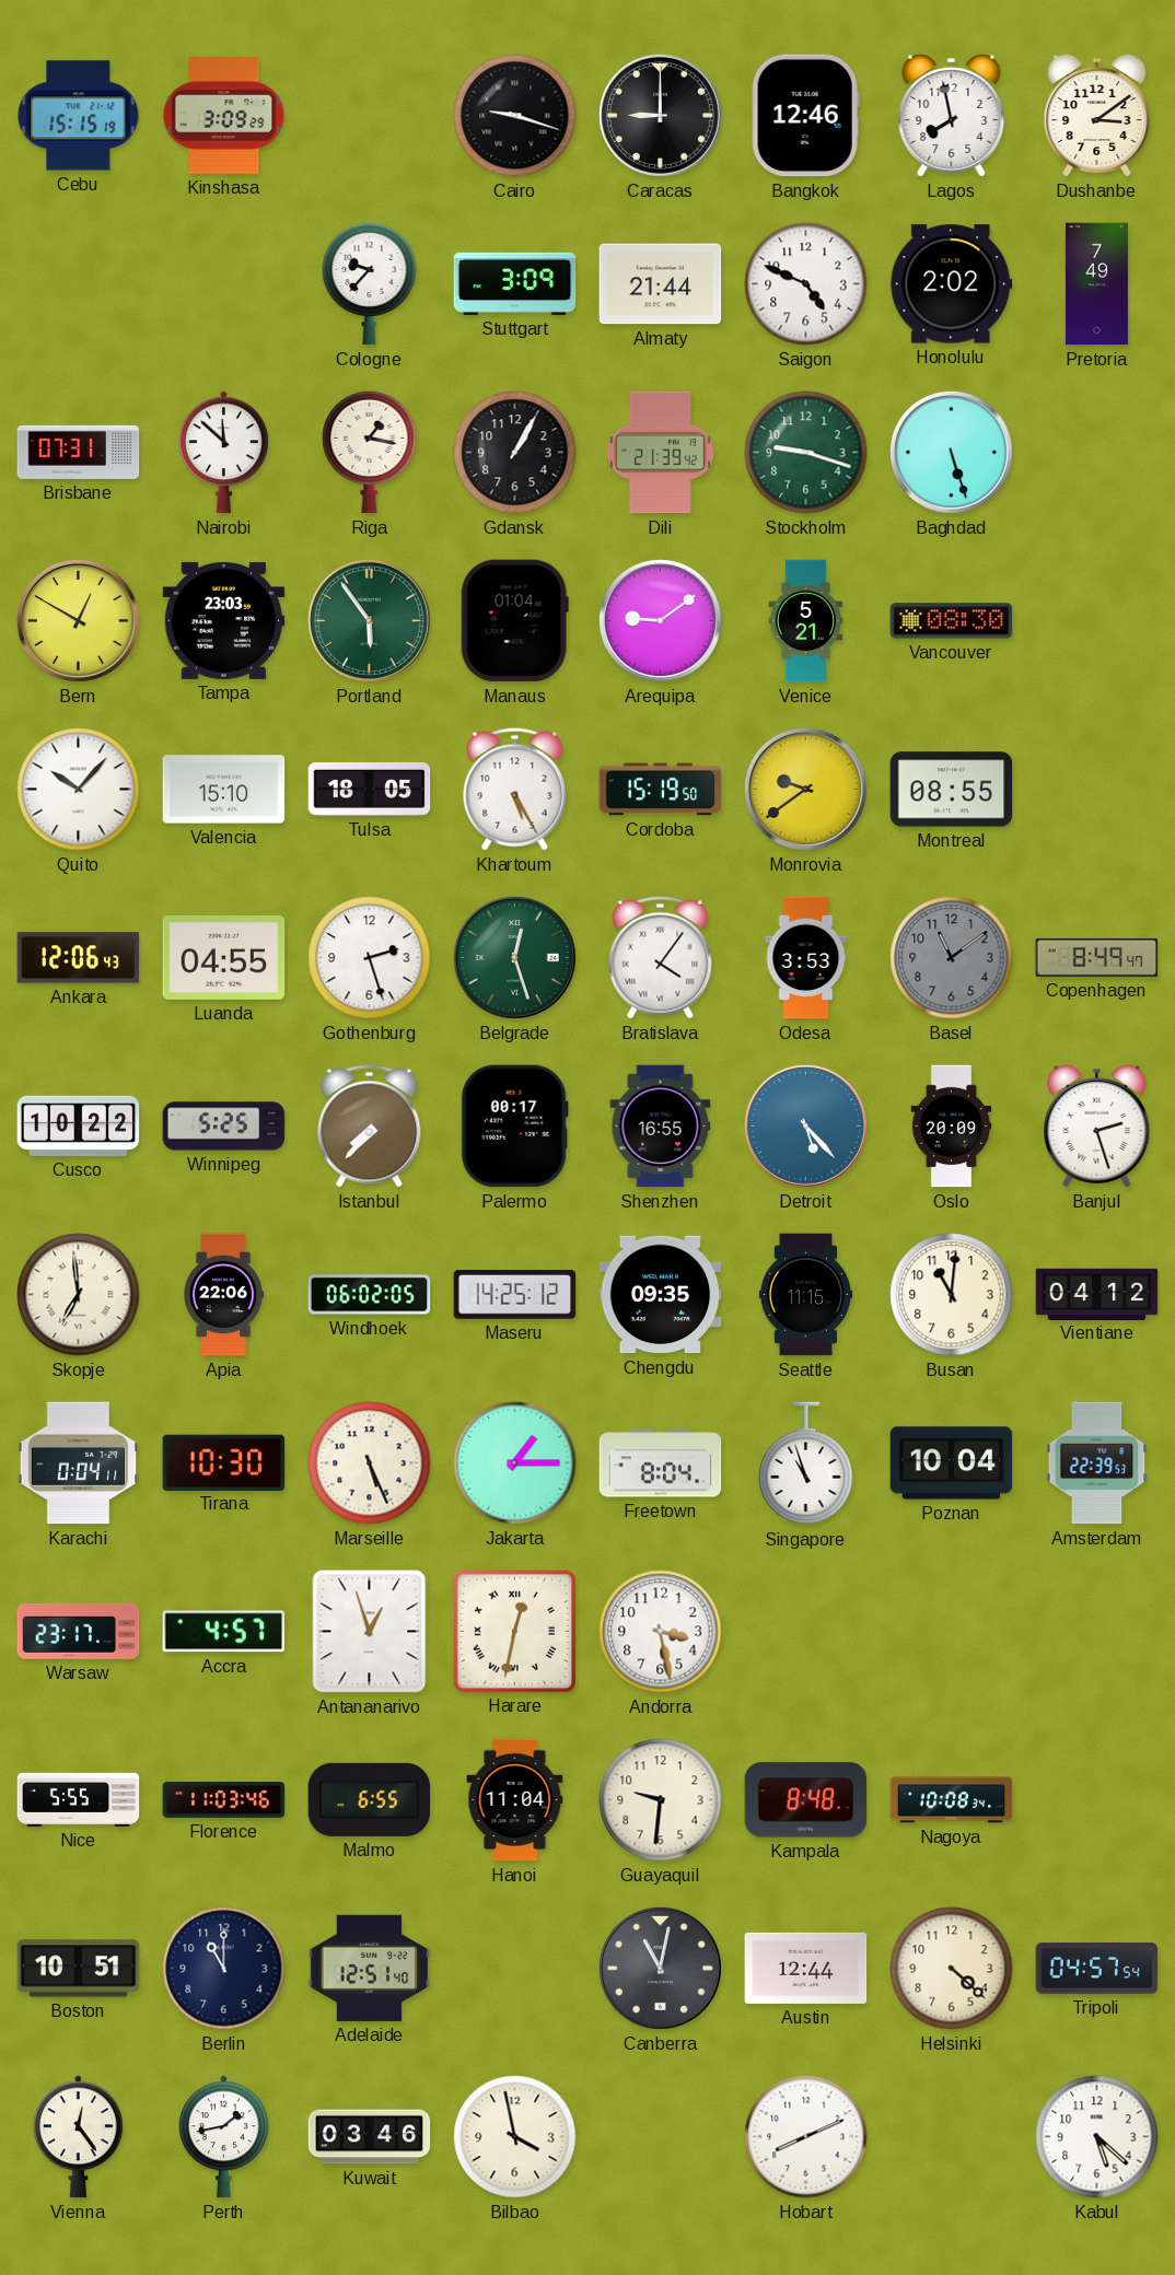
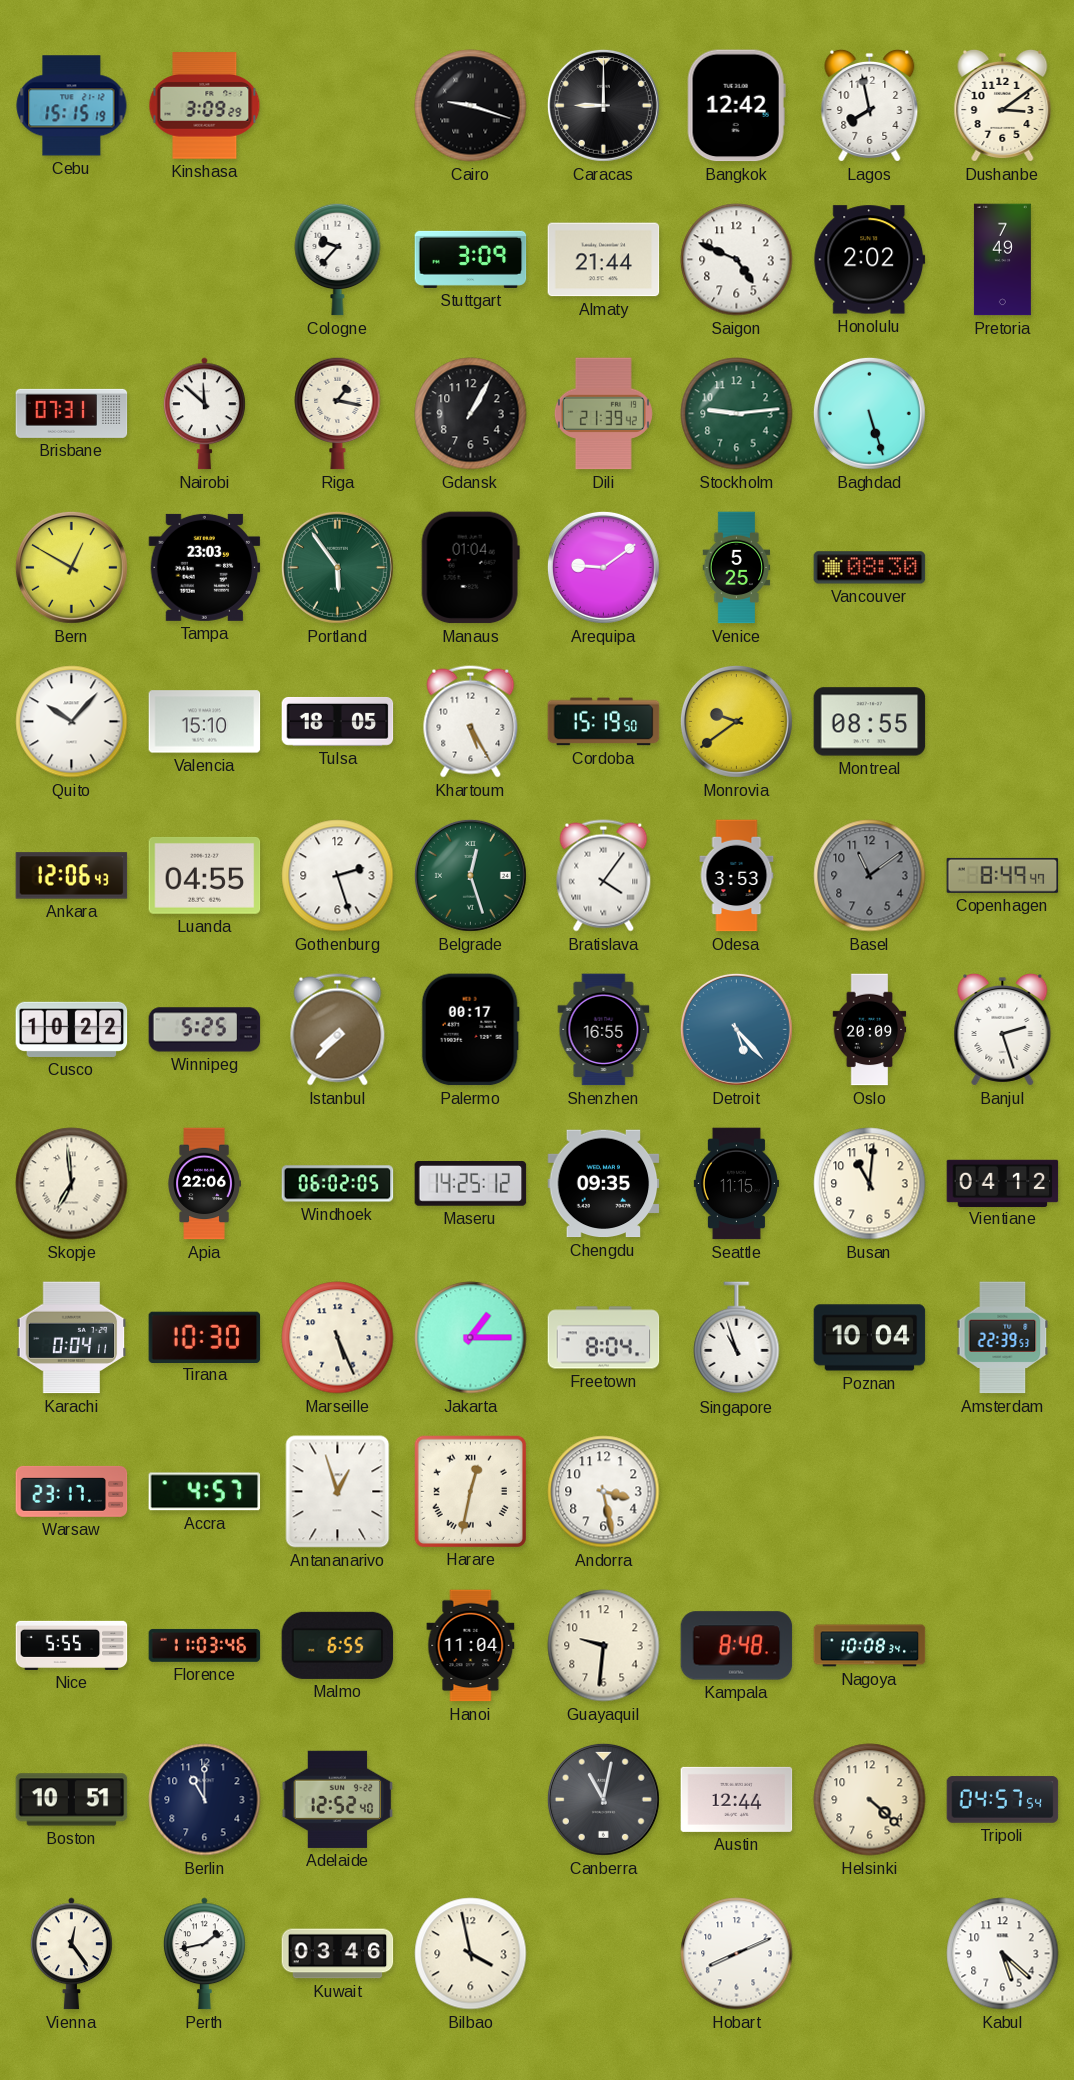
Bangkok: 12:46 -> 12:42
Stockholm: 9:18 -> 9:14
Venice: 5:21 -> 5:25
Adelaide: 12:51 -> 12:52
